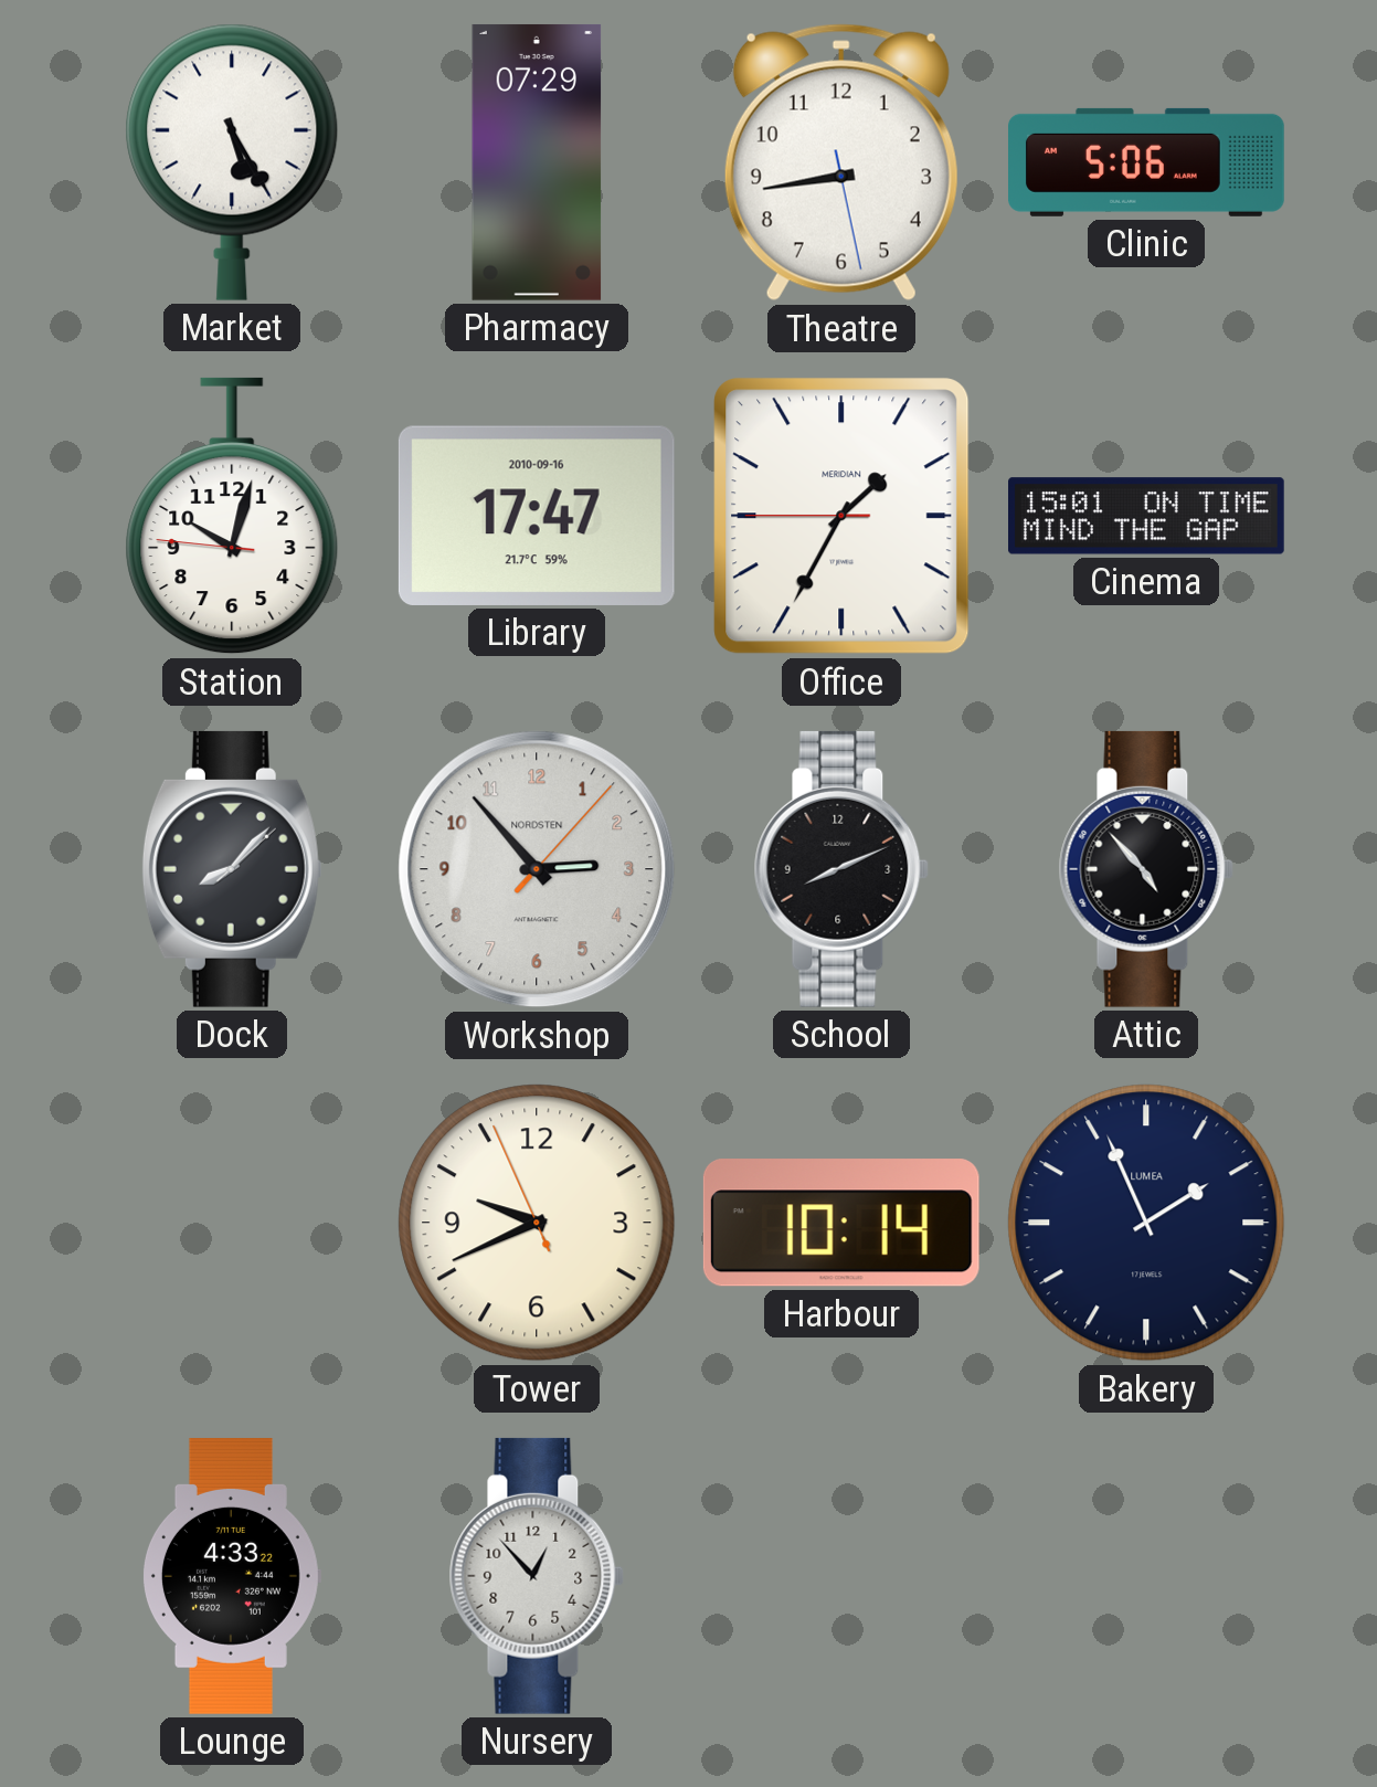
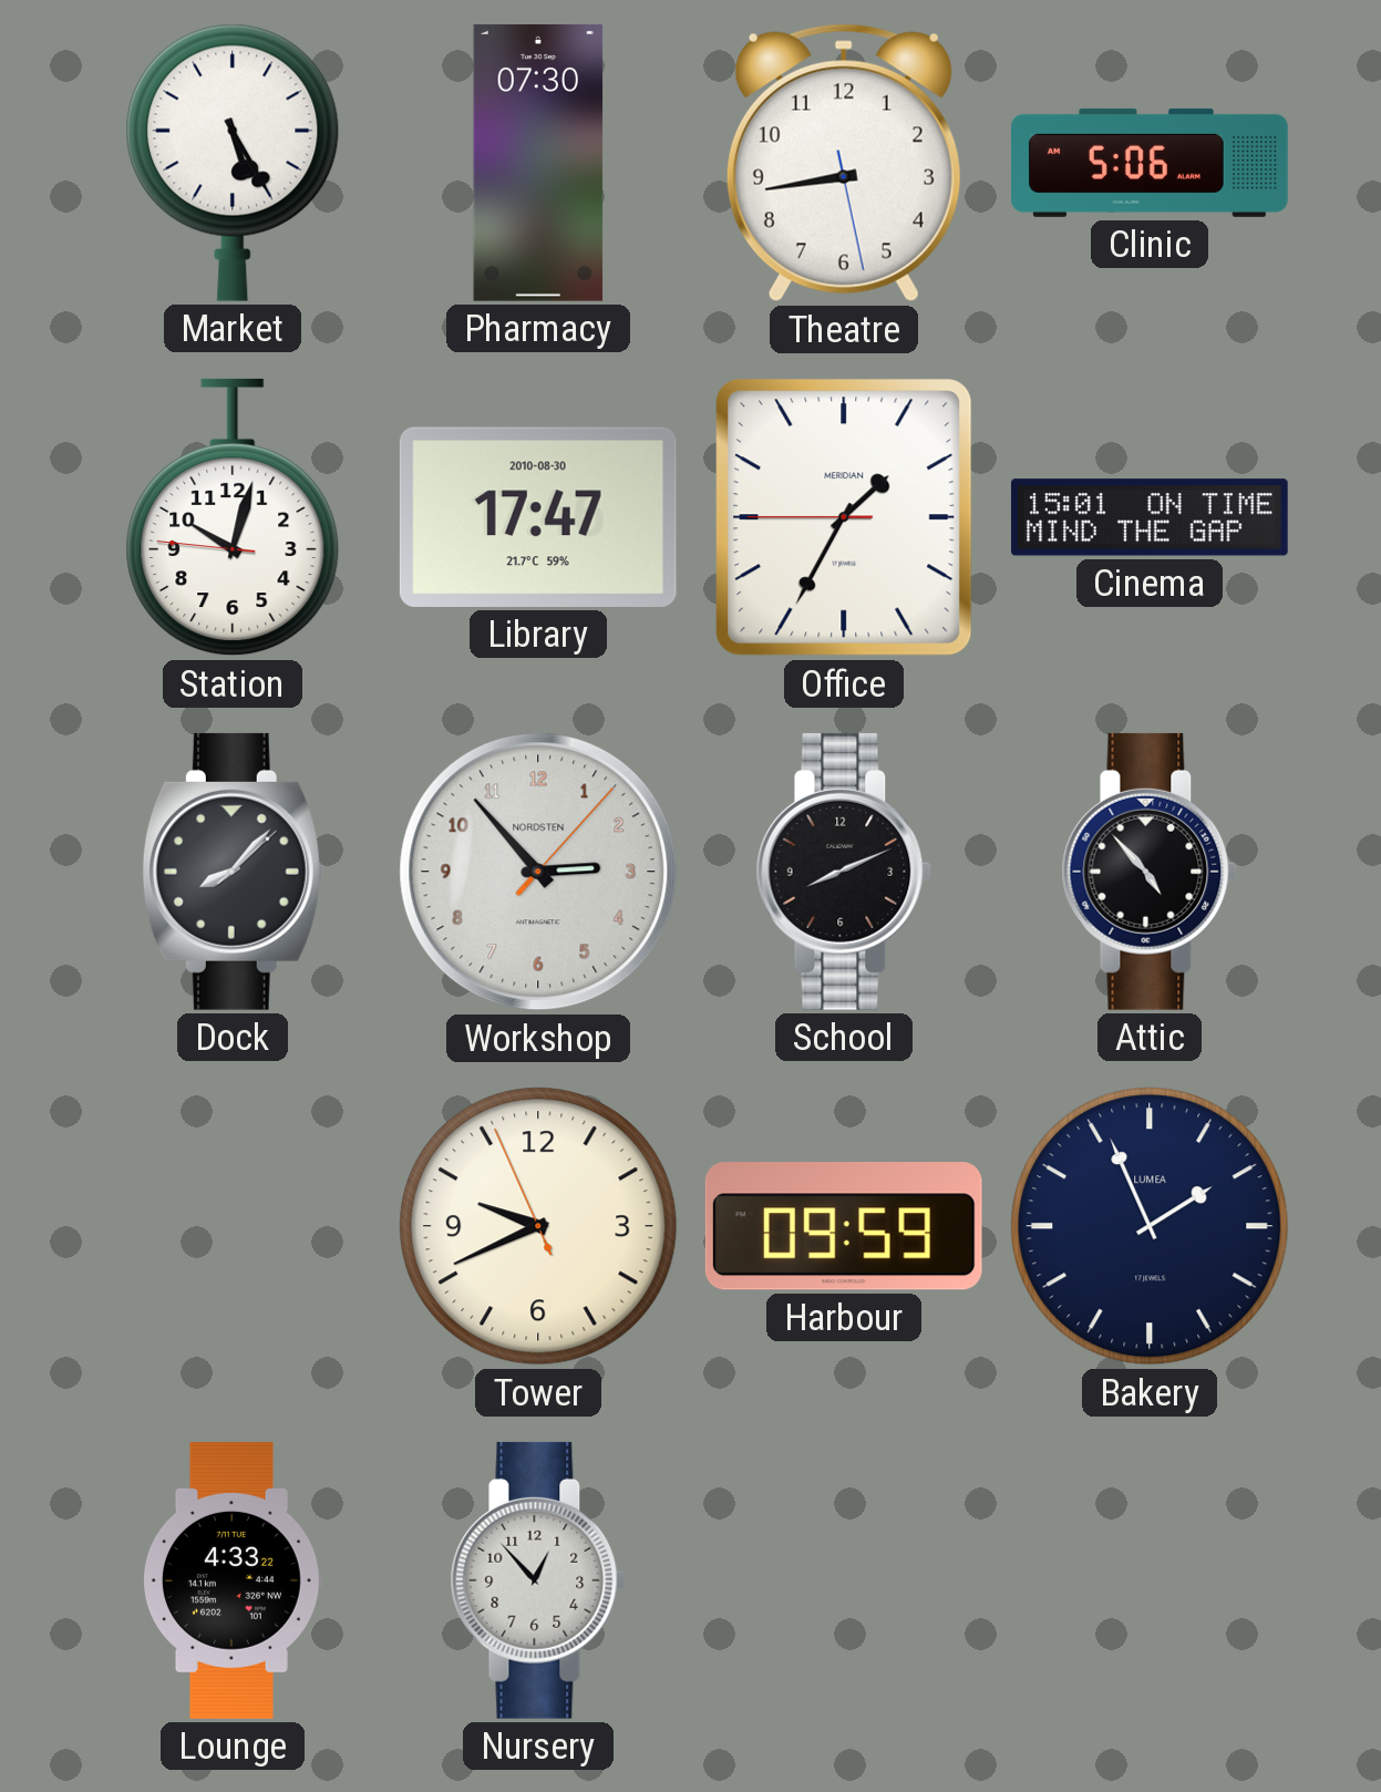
Pharmacy: 07:29 -> 07:30
Library date: 2010-09-16 -> 2010-08-30
Harbour: 10:14 -> 09:59
